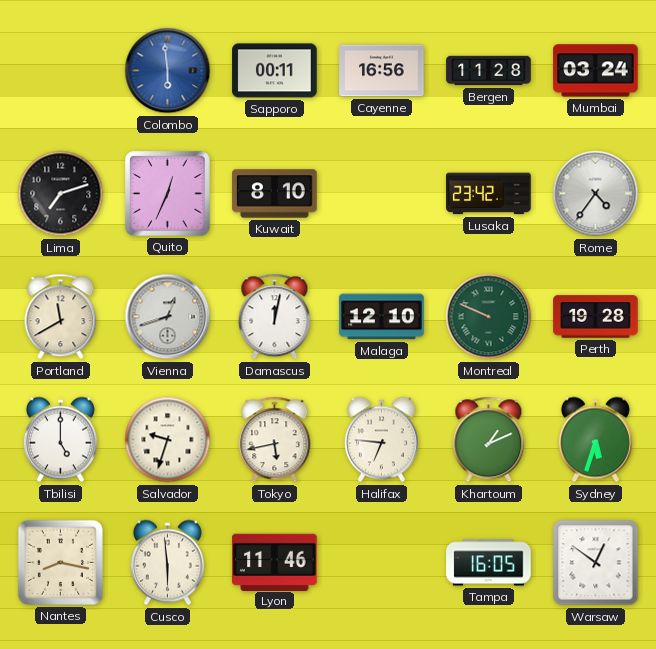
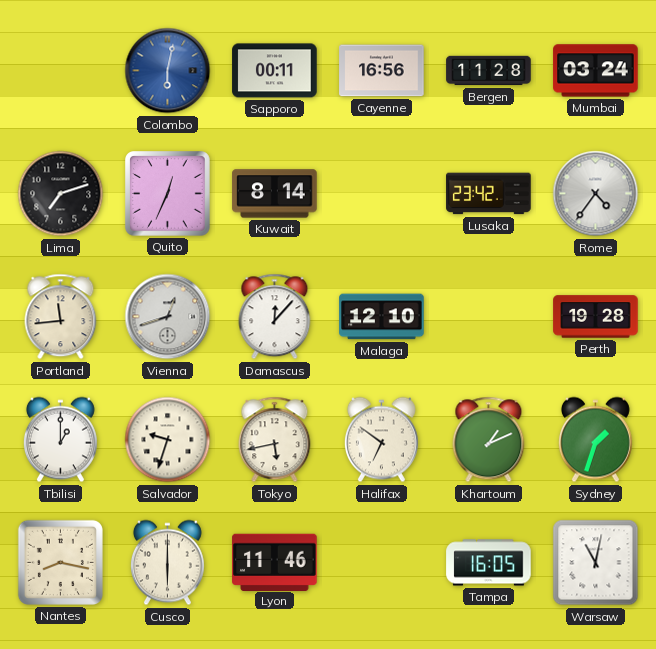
Colombo: 5:59 -> 6:02
Kuwait: 8:10 -> 8:14
Portland: 11:40 -> 11:44
Damascus: 12:02 -> 12:07
Montreal: 9:49 -> none
Tbilisi: 5:00 -> 1:00
Halifax: 6:46 -> 6:51
Sydney: 5:33 -> 1:33
Cusco: 5:59 -> 6:00
Warsaw: 12:51 -> 11:02
